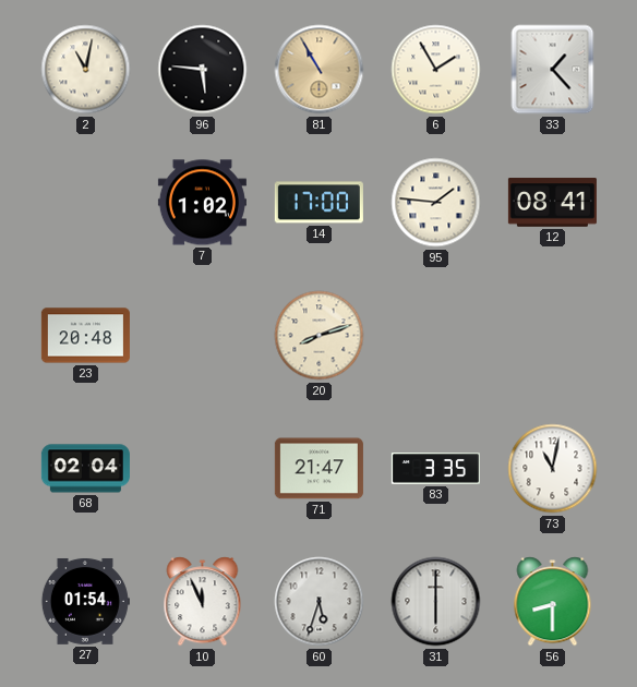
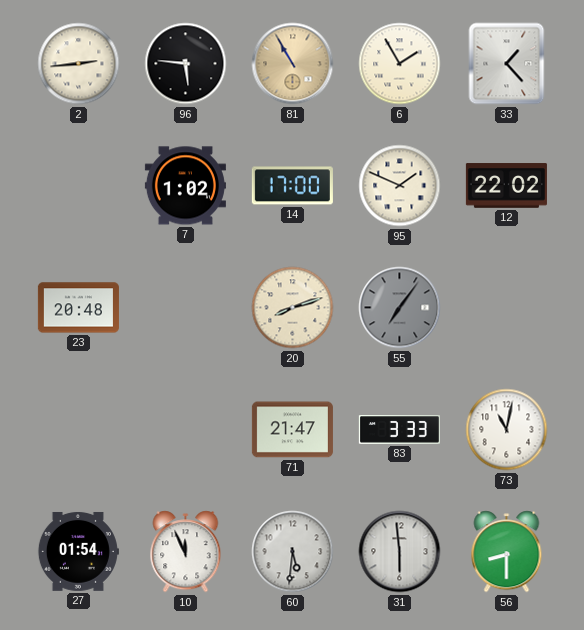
2: 11:02 -> 2:44
95: 1:46 -> 1:49
12: 08:41 -> 22:02
55: none -> 7:06
68: 02:04 -> none
83: 3:35 -> 3:33
60: 5:33 -> 5:31
31: 6:00 -> 5:59
